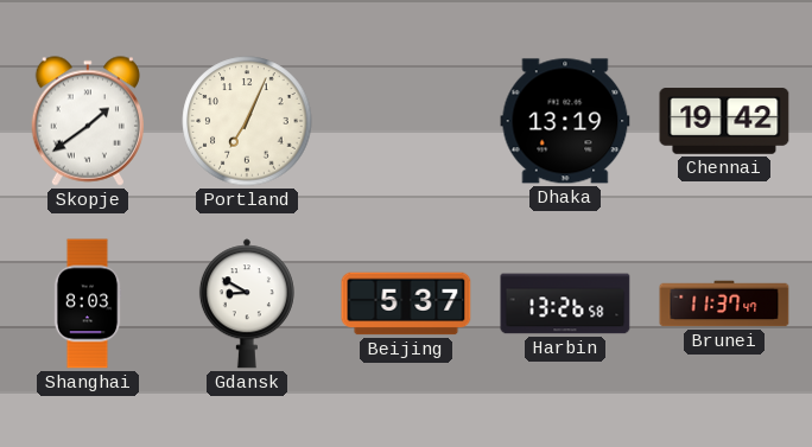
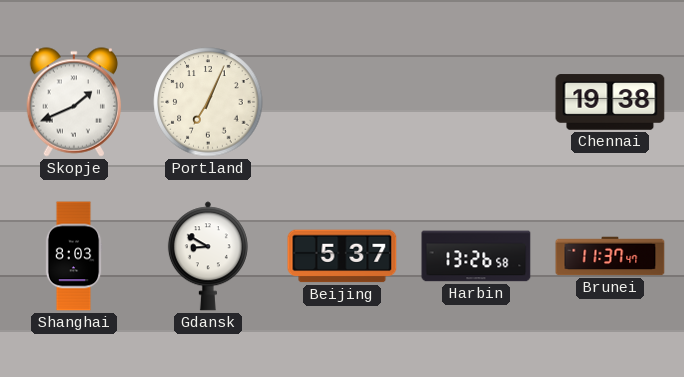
Skopje: 1:39 -> 1:41
Dhaka: 13:19 -> none
Chennai: 19:42 -> 19:38
